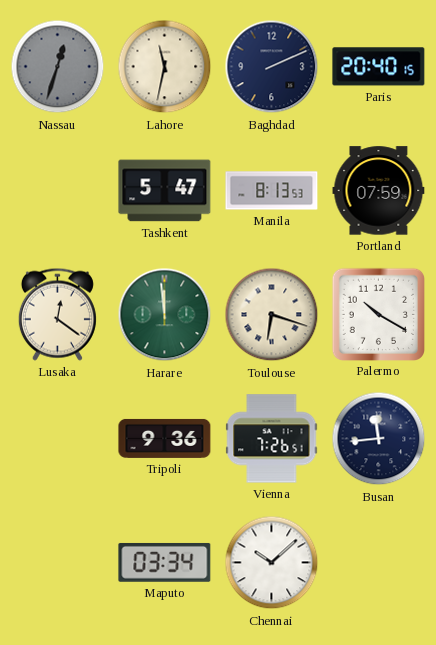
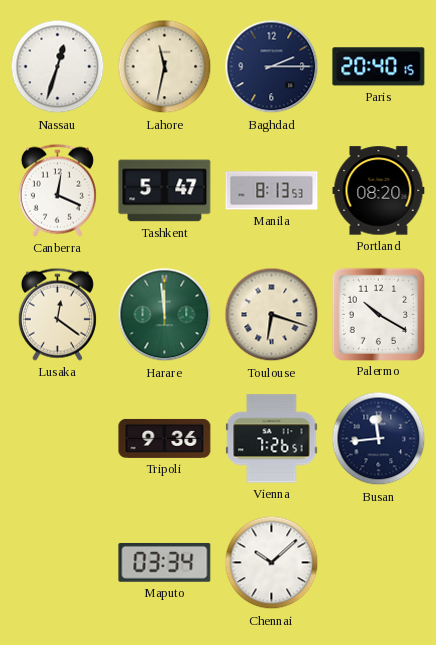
Nassau dial: grey -> white
Baghdad: 2:11 -> 2:15
Canberra: none -> 12:19
Portland: 07:59 -> 08:20
